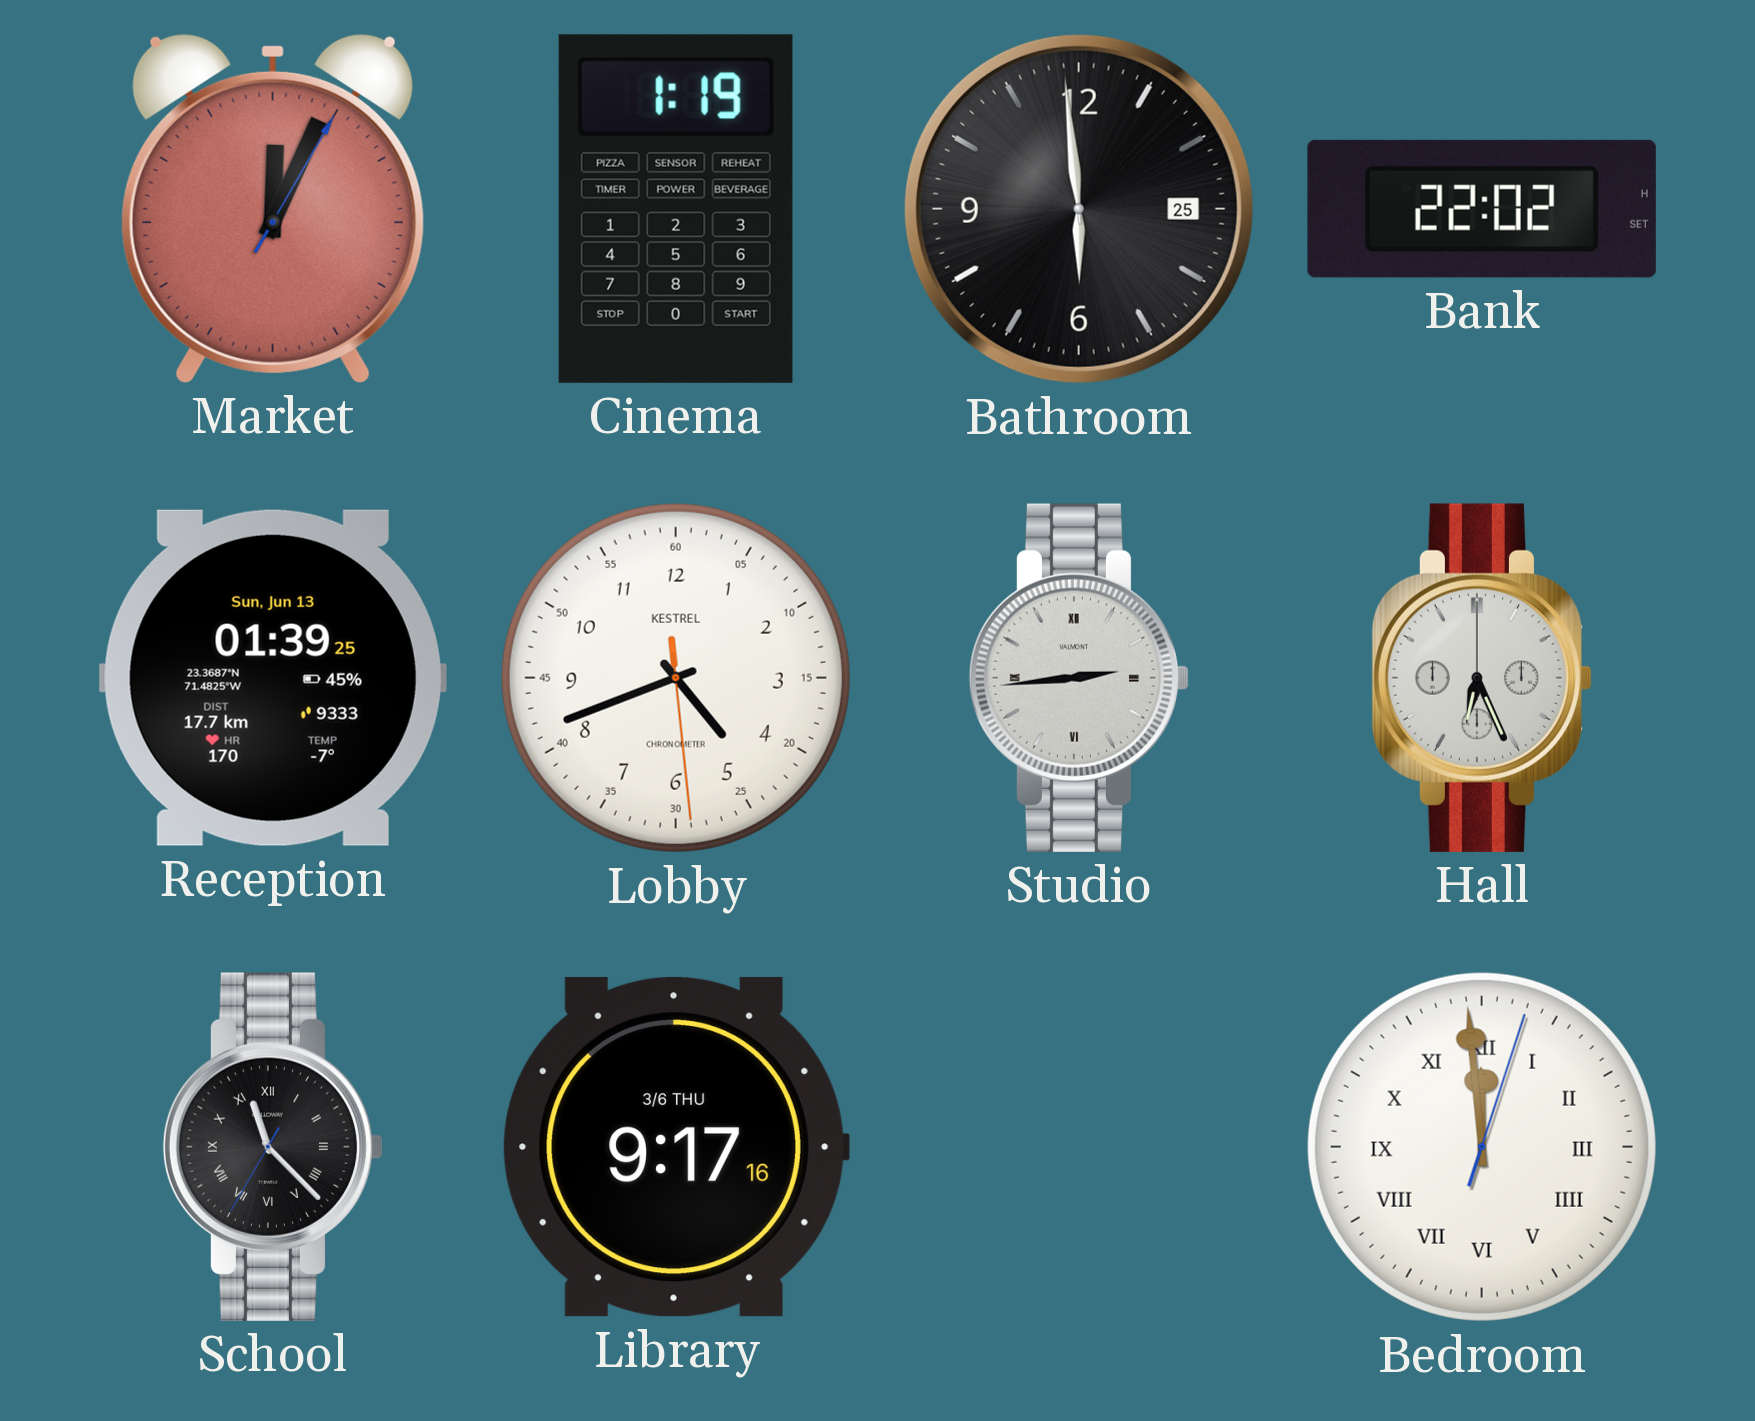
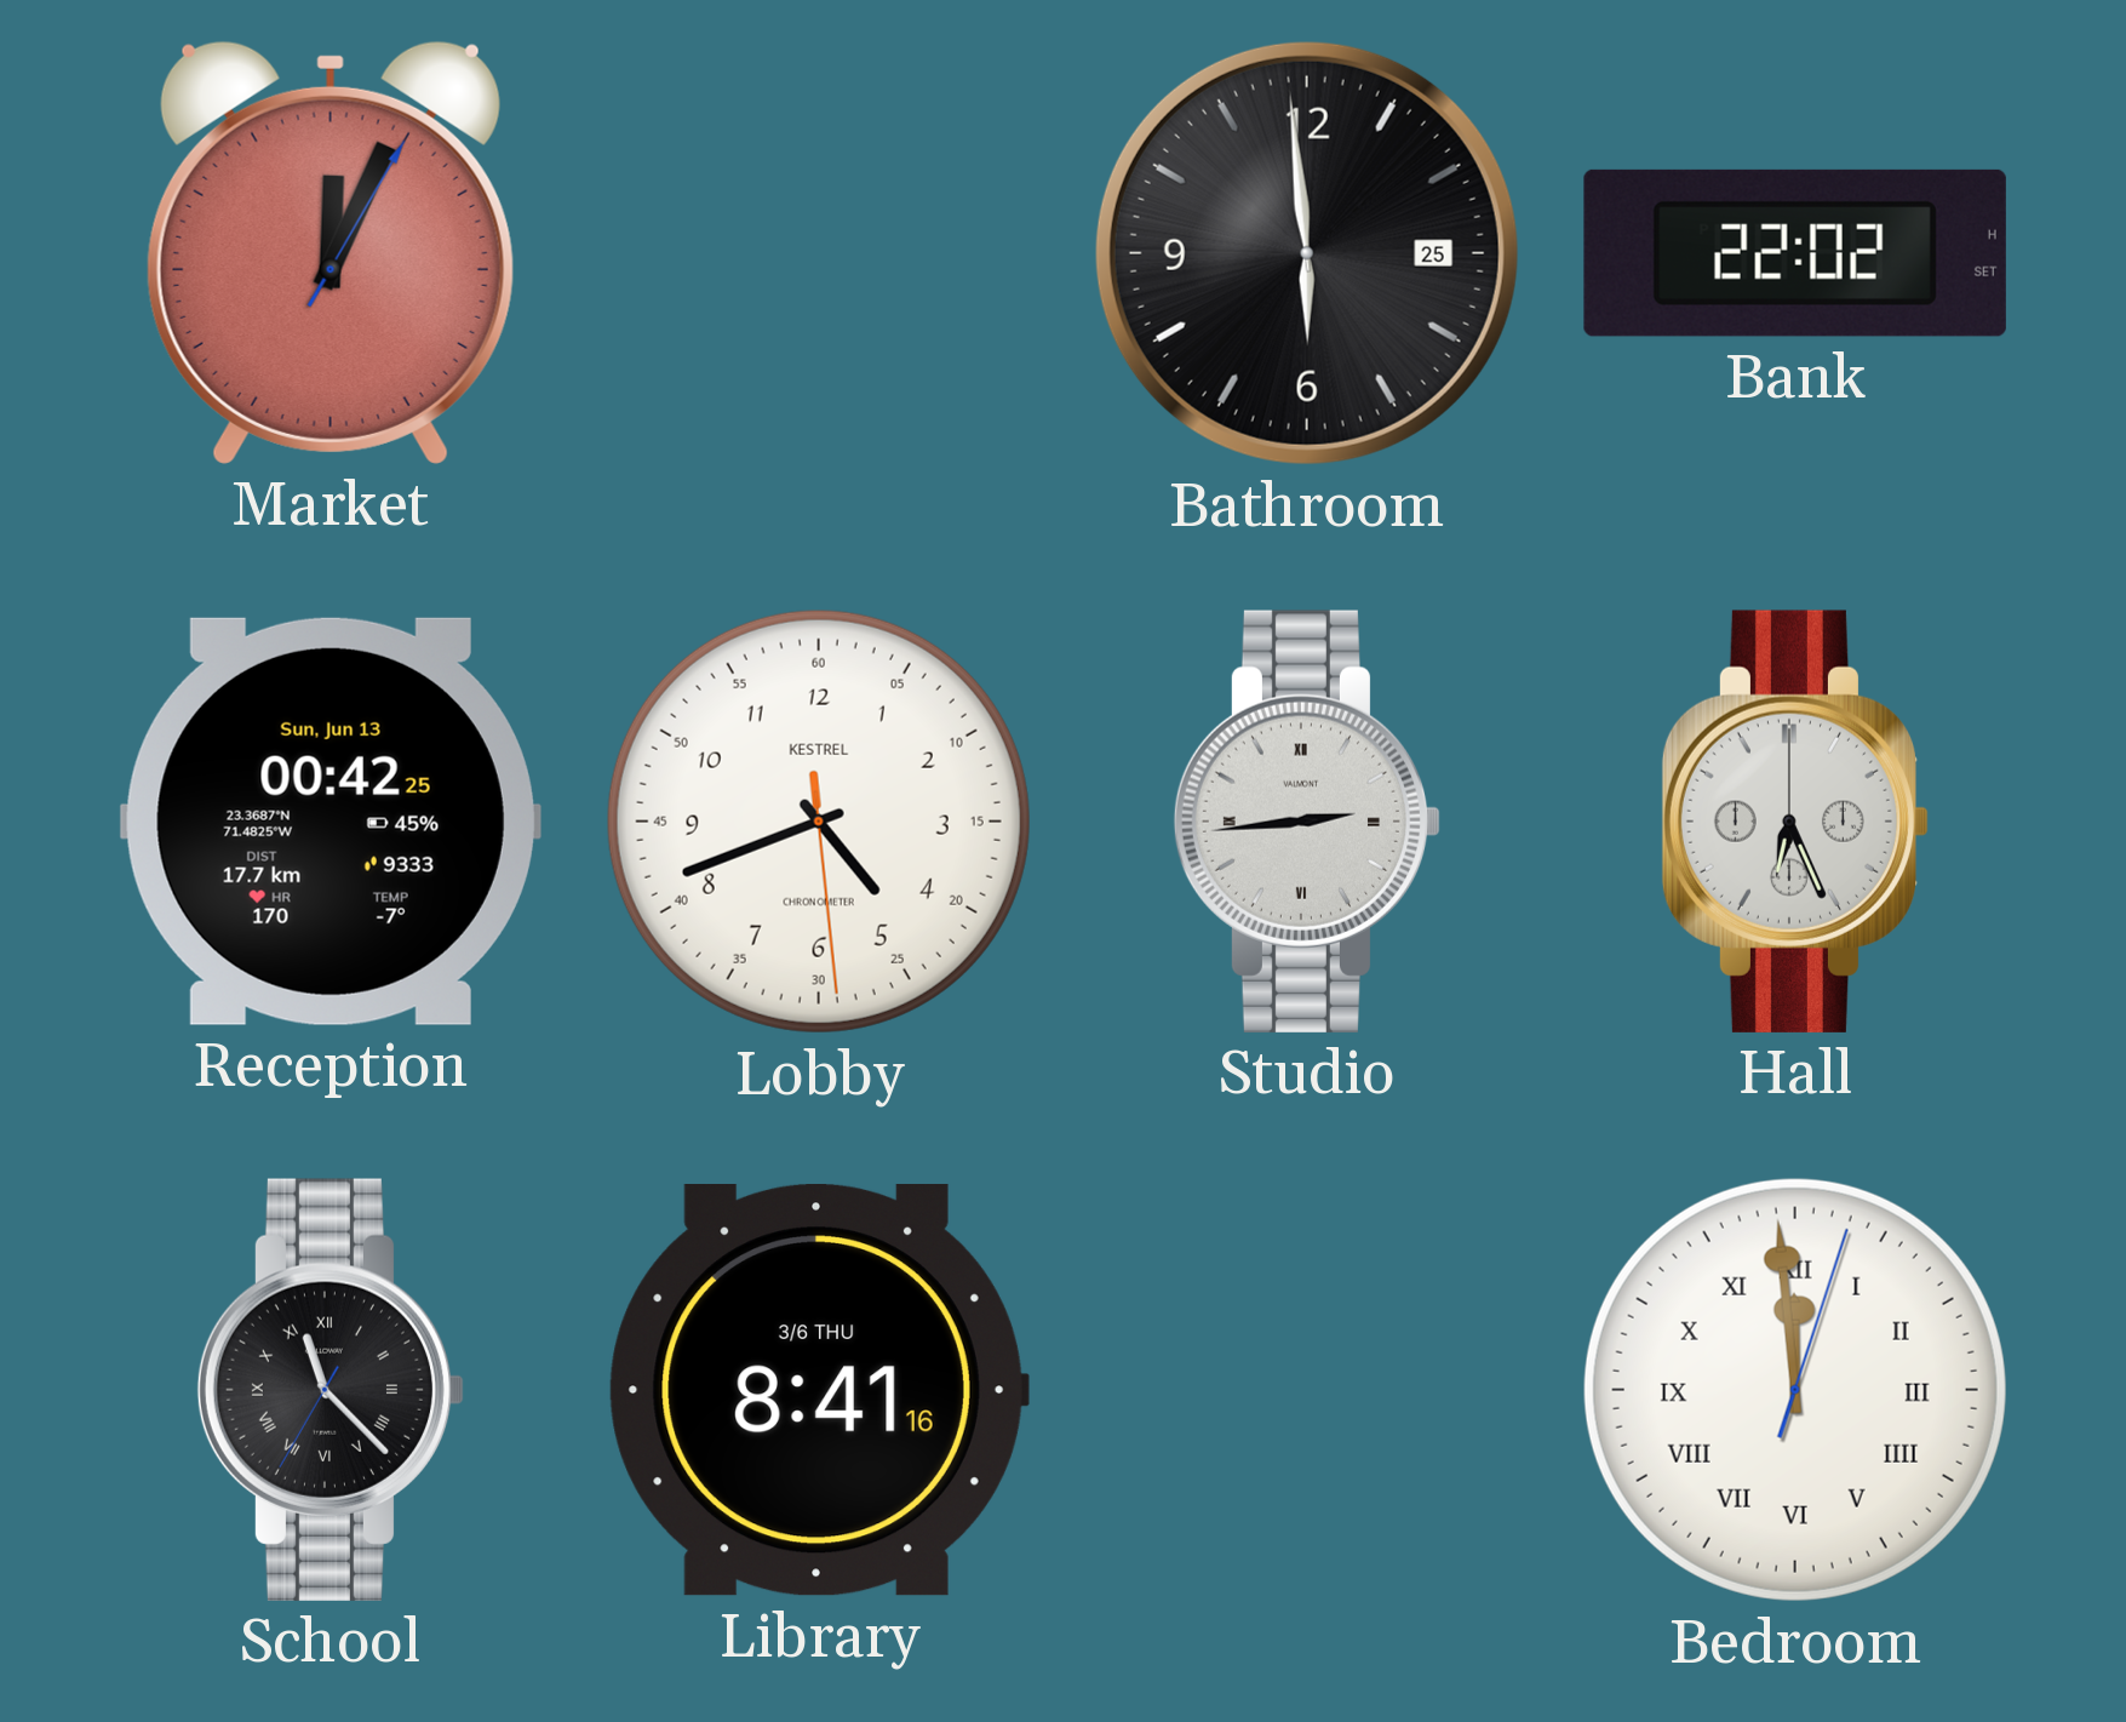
Cinema: 1:19 -> none
Reception: 01:39 -> 00:42
Library: 9:17 -> 8:41
